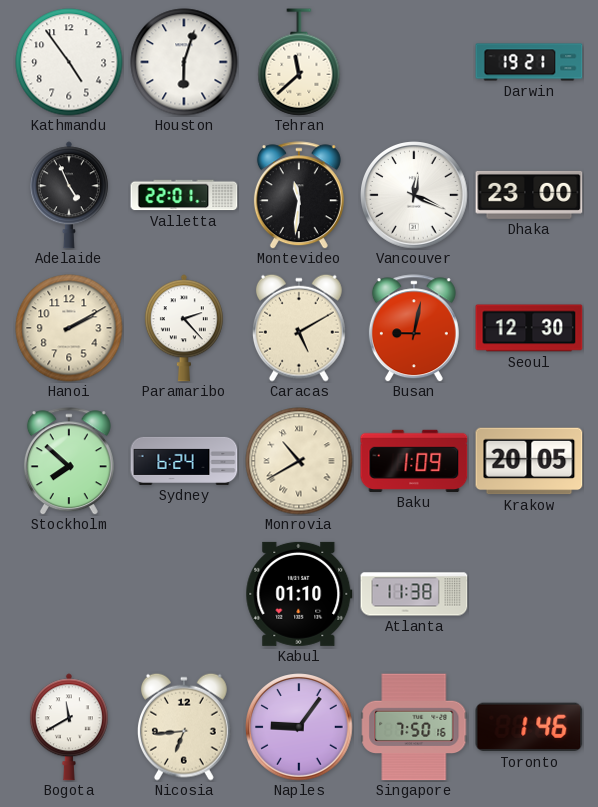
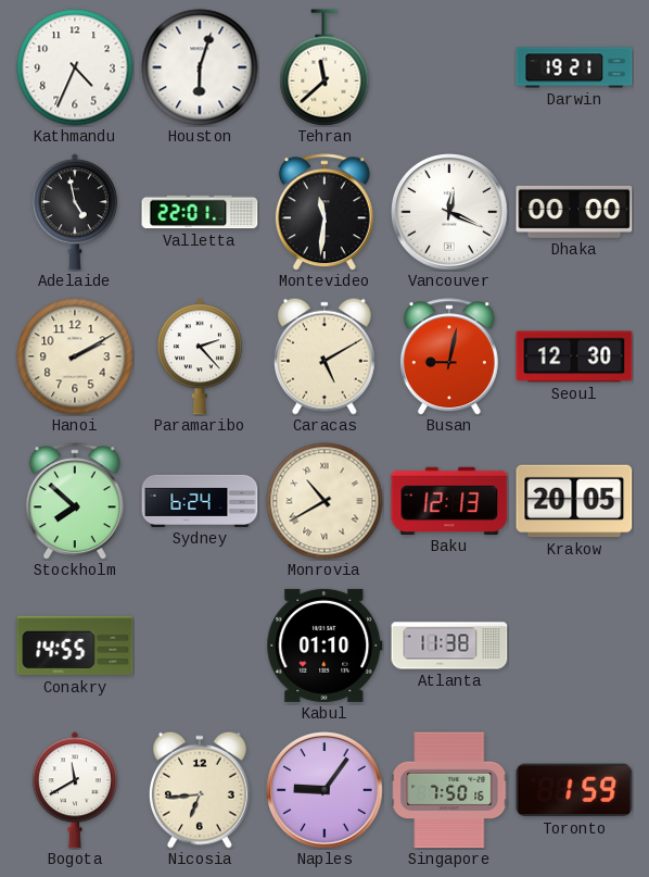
Kathmandu: 4:54 -> 4:34
Adelaide: 4:56 -> 4:58
Dhaka: 23:00 -> 00:00
Baku: 1:09 -> 12:13
Conakry: none -> 14:55
Toronto: 1:46 -> 1:59
